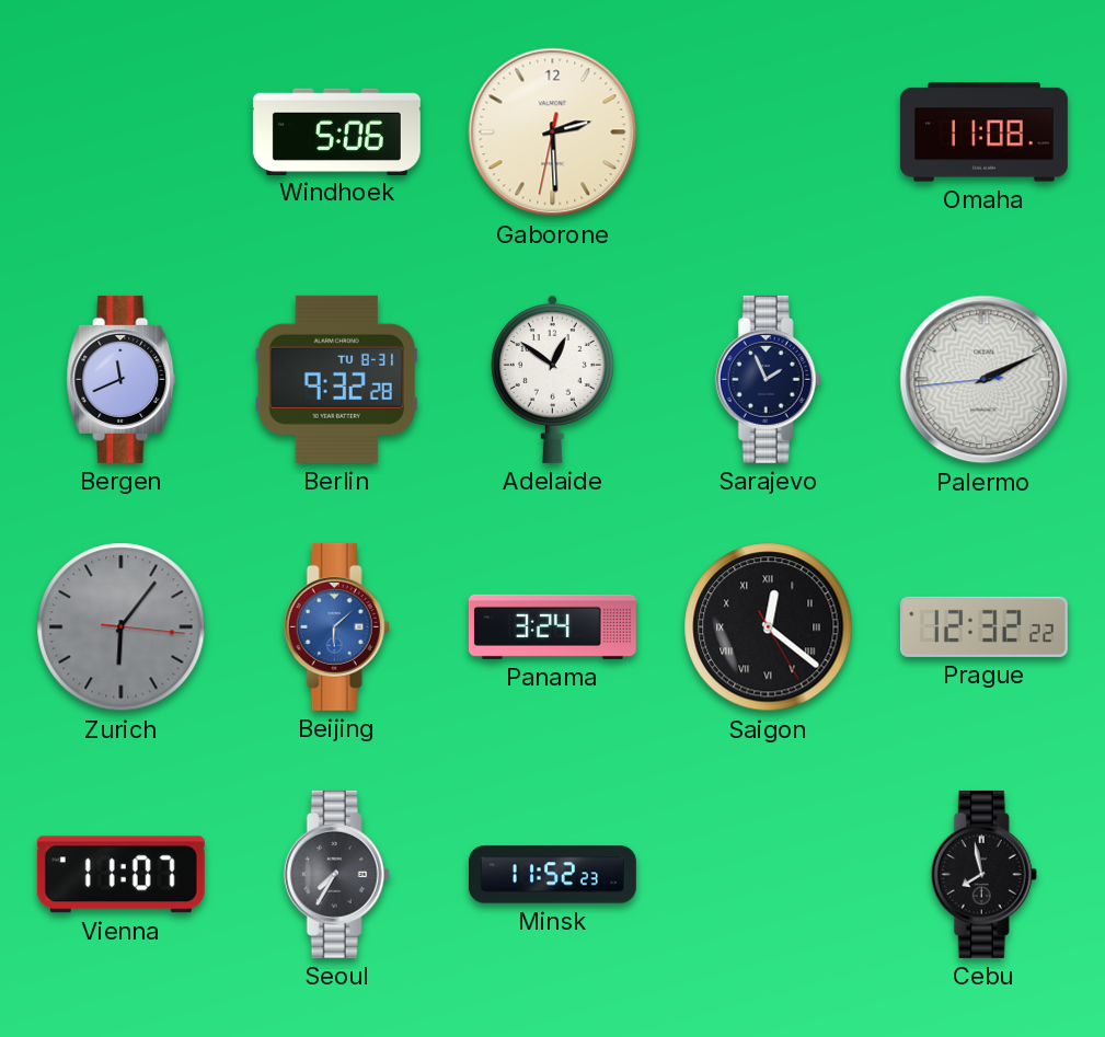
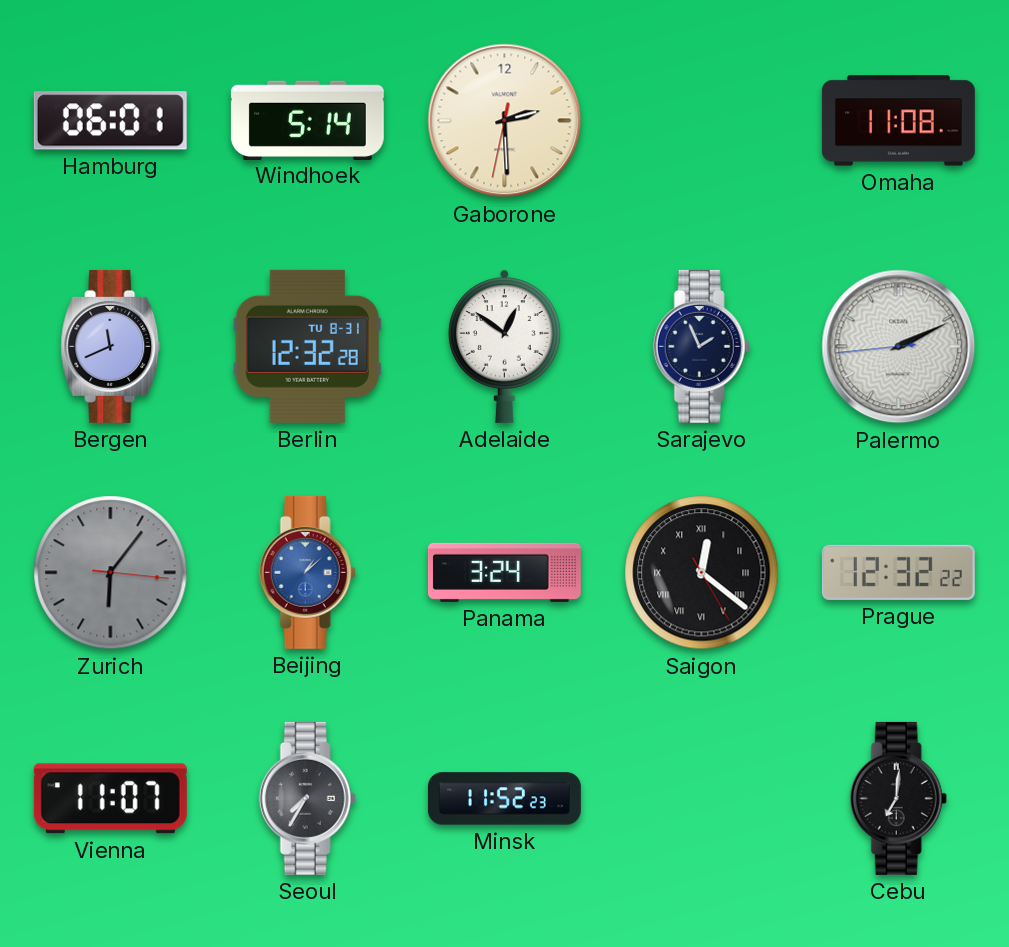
Hamburg: none -> 06:01
Windhoek: 5:06 -> 5:14
Berlin: 9:32 -> 12:32
Beijing: 6:08 -> 1:08
Cebu: 7:58 -> 7:01
